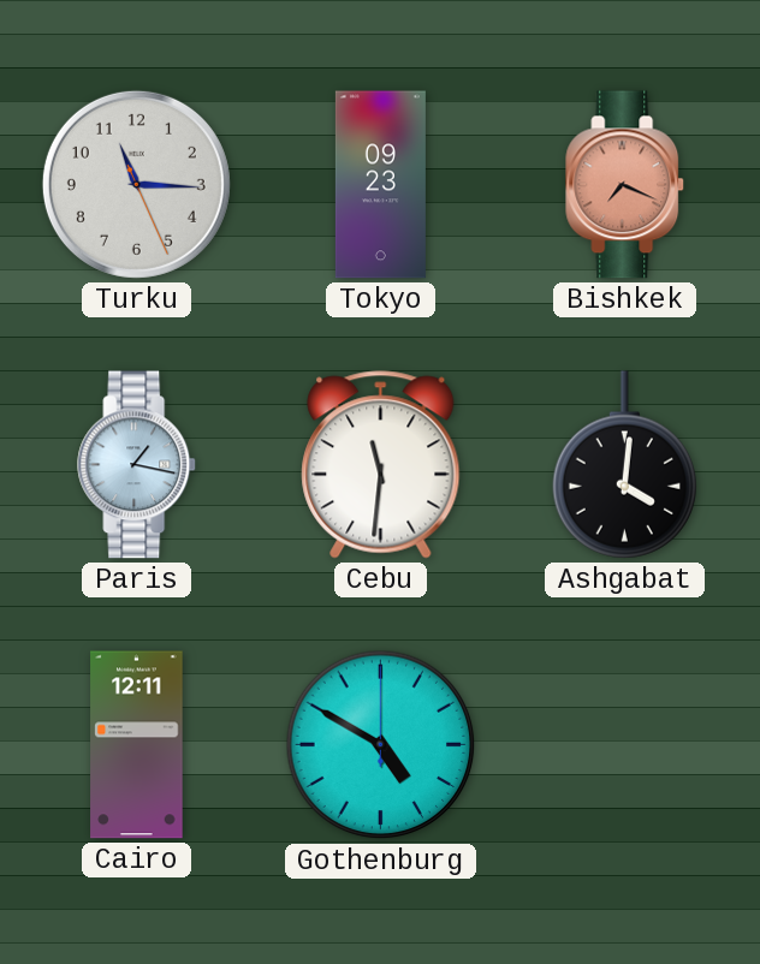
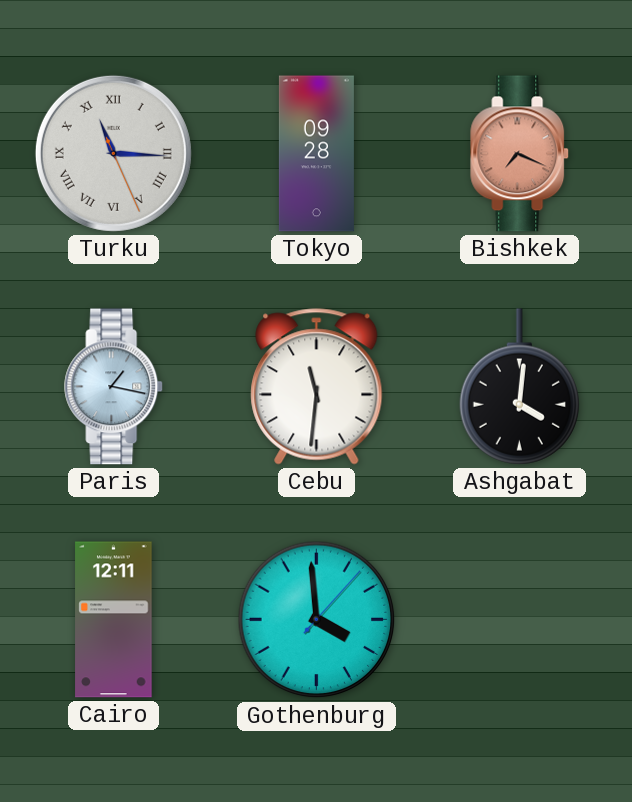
Turku numerals: Arabic -> Roman
Tokyo: 09:23 -> 09:28
Gothenburg: 4:50 -> 3:59
